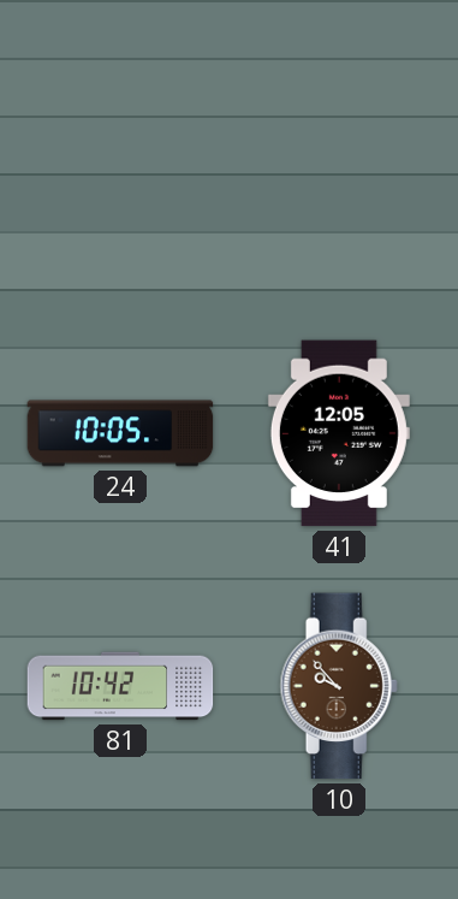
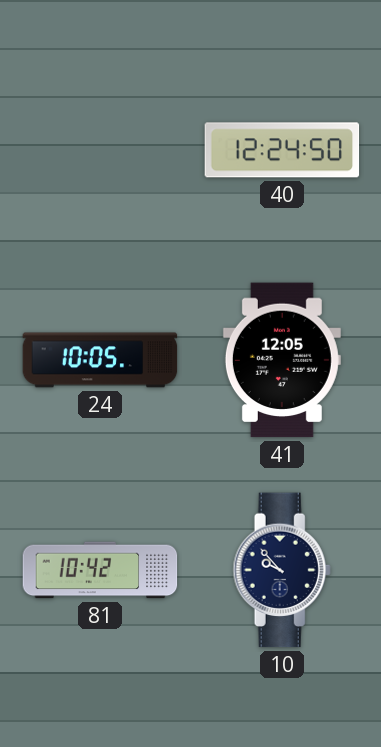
40: none -> 12:24
10 dial: brown -> navy
